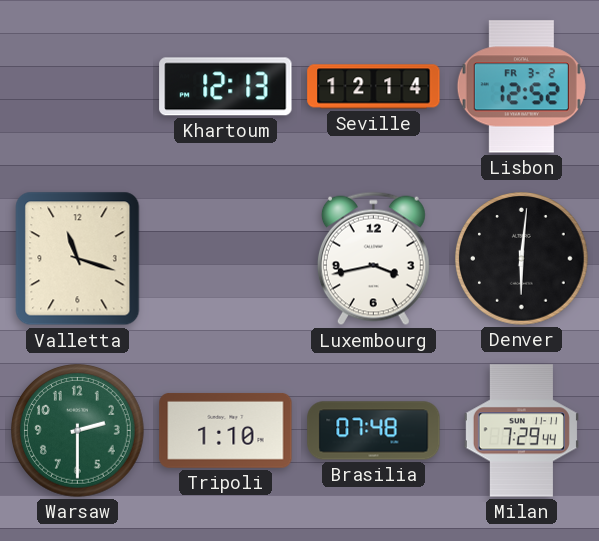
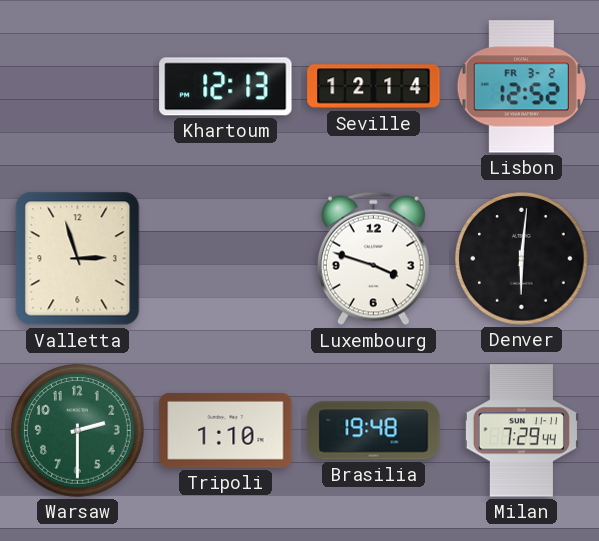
Valletta: 11:18 -> 2:57
Luxembourg: 3:43 -> 3:48
Brasilia: 07:48 -> 19:48
